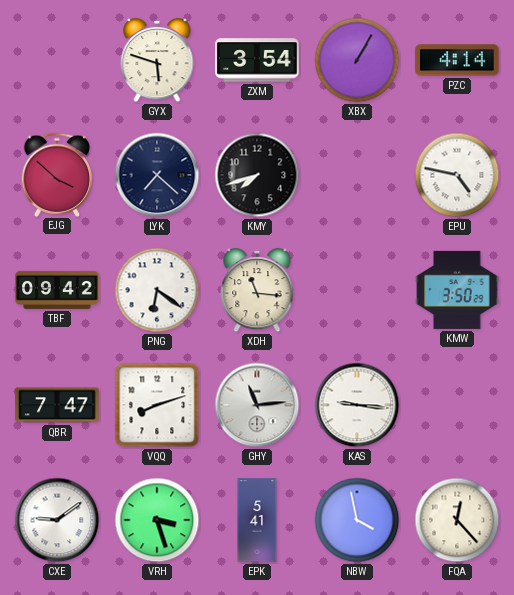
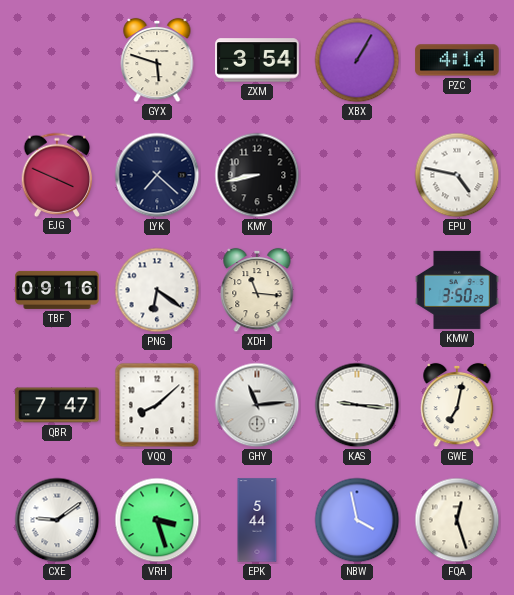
EJG: 3:52 -> 3:49
KMY: 7:42 -> 8:43
TBF: 09:42 -> 09:16
VQQ: 8:12 -> 8:08
GWE: none -> 7:02
EPK: 5:41 -> 5:44
FQA: 12:23 -> 12:27
